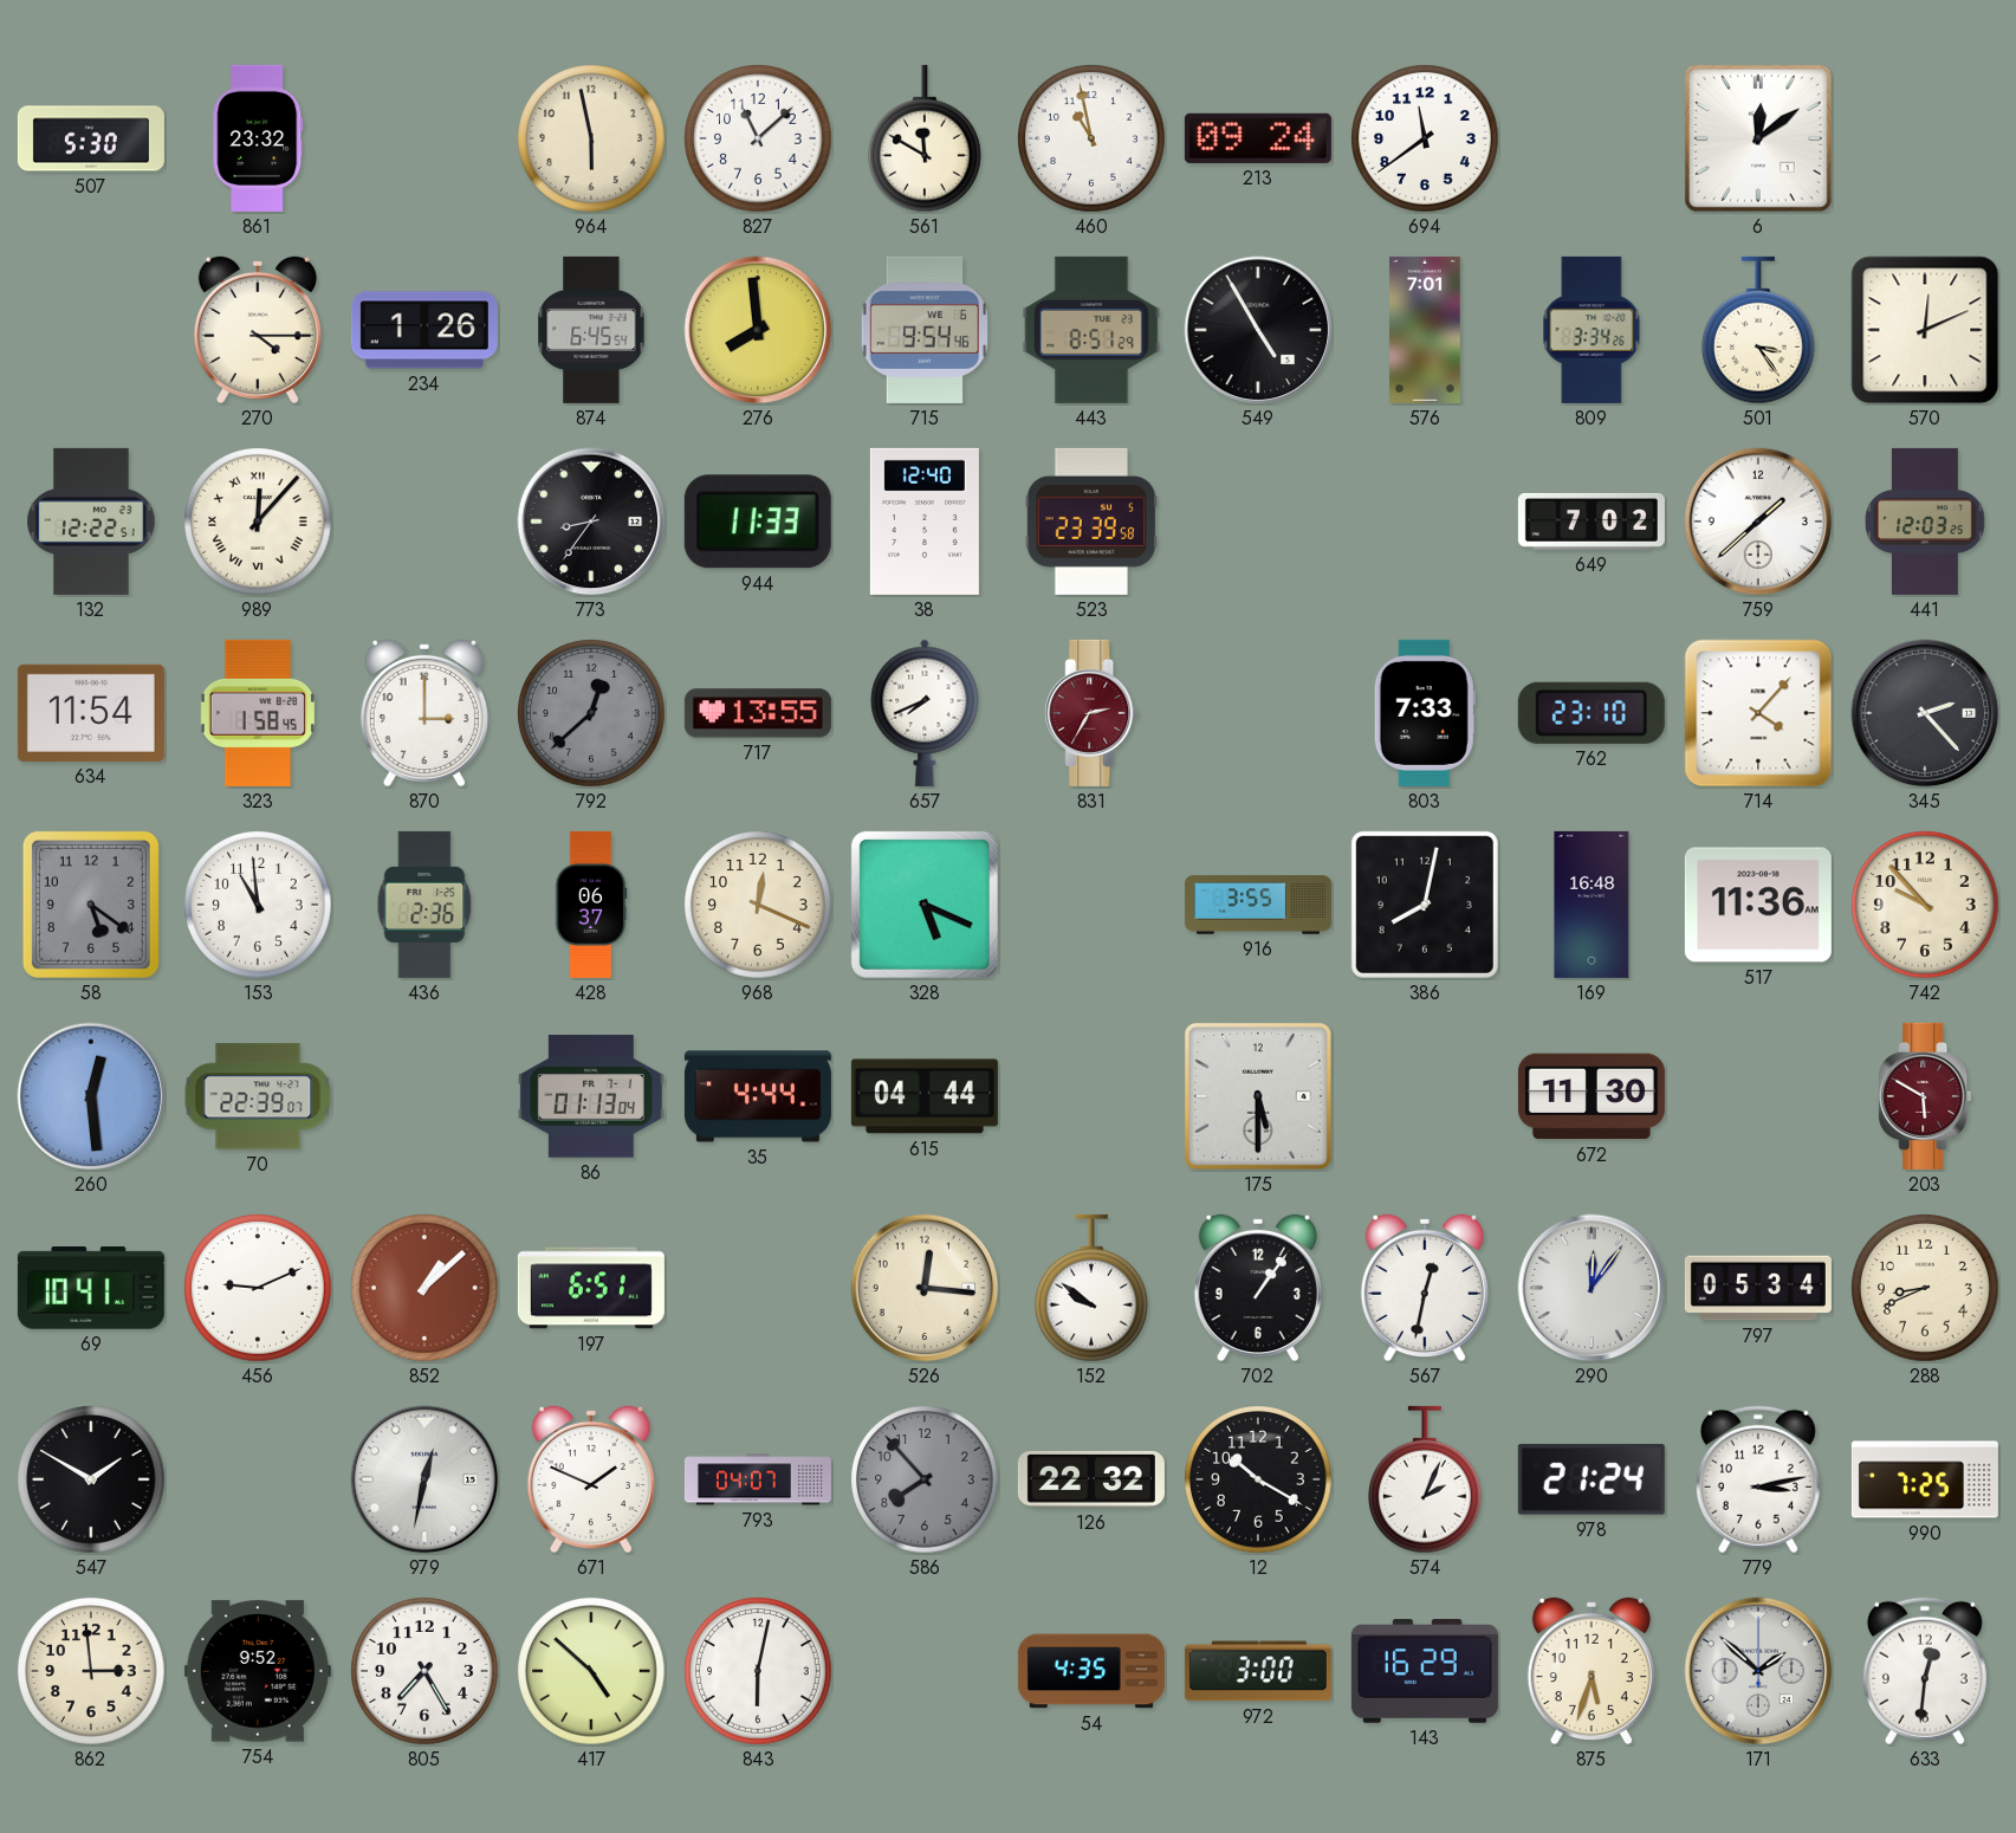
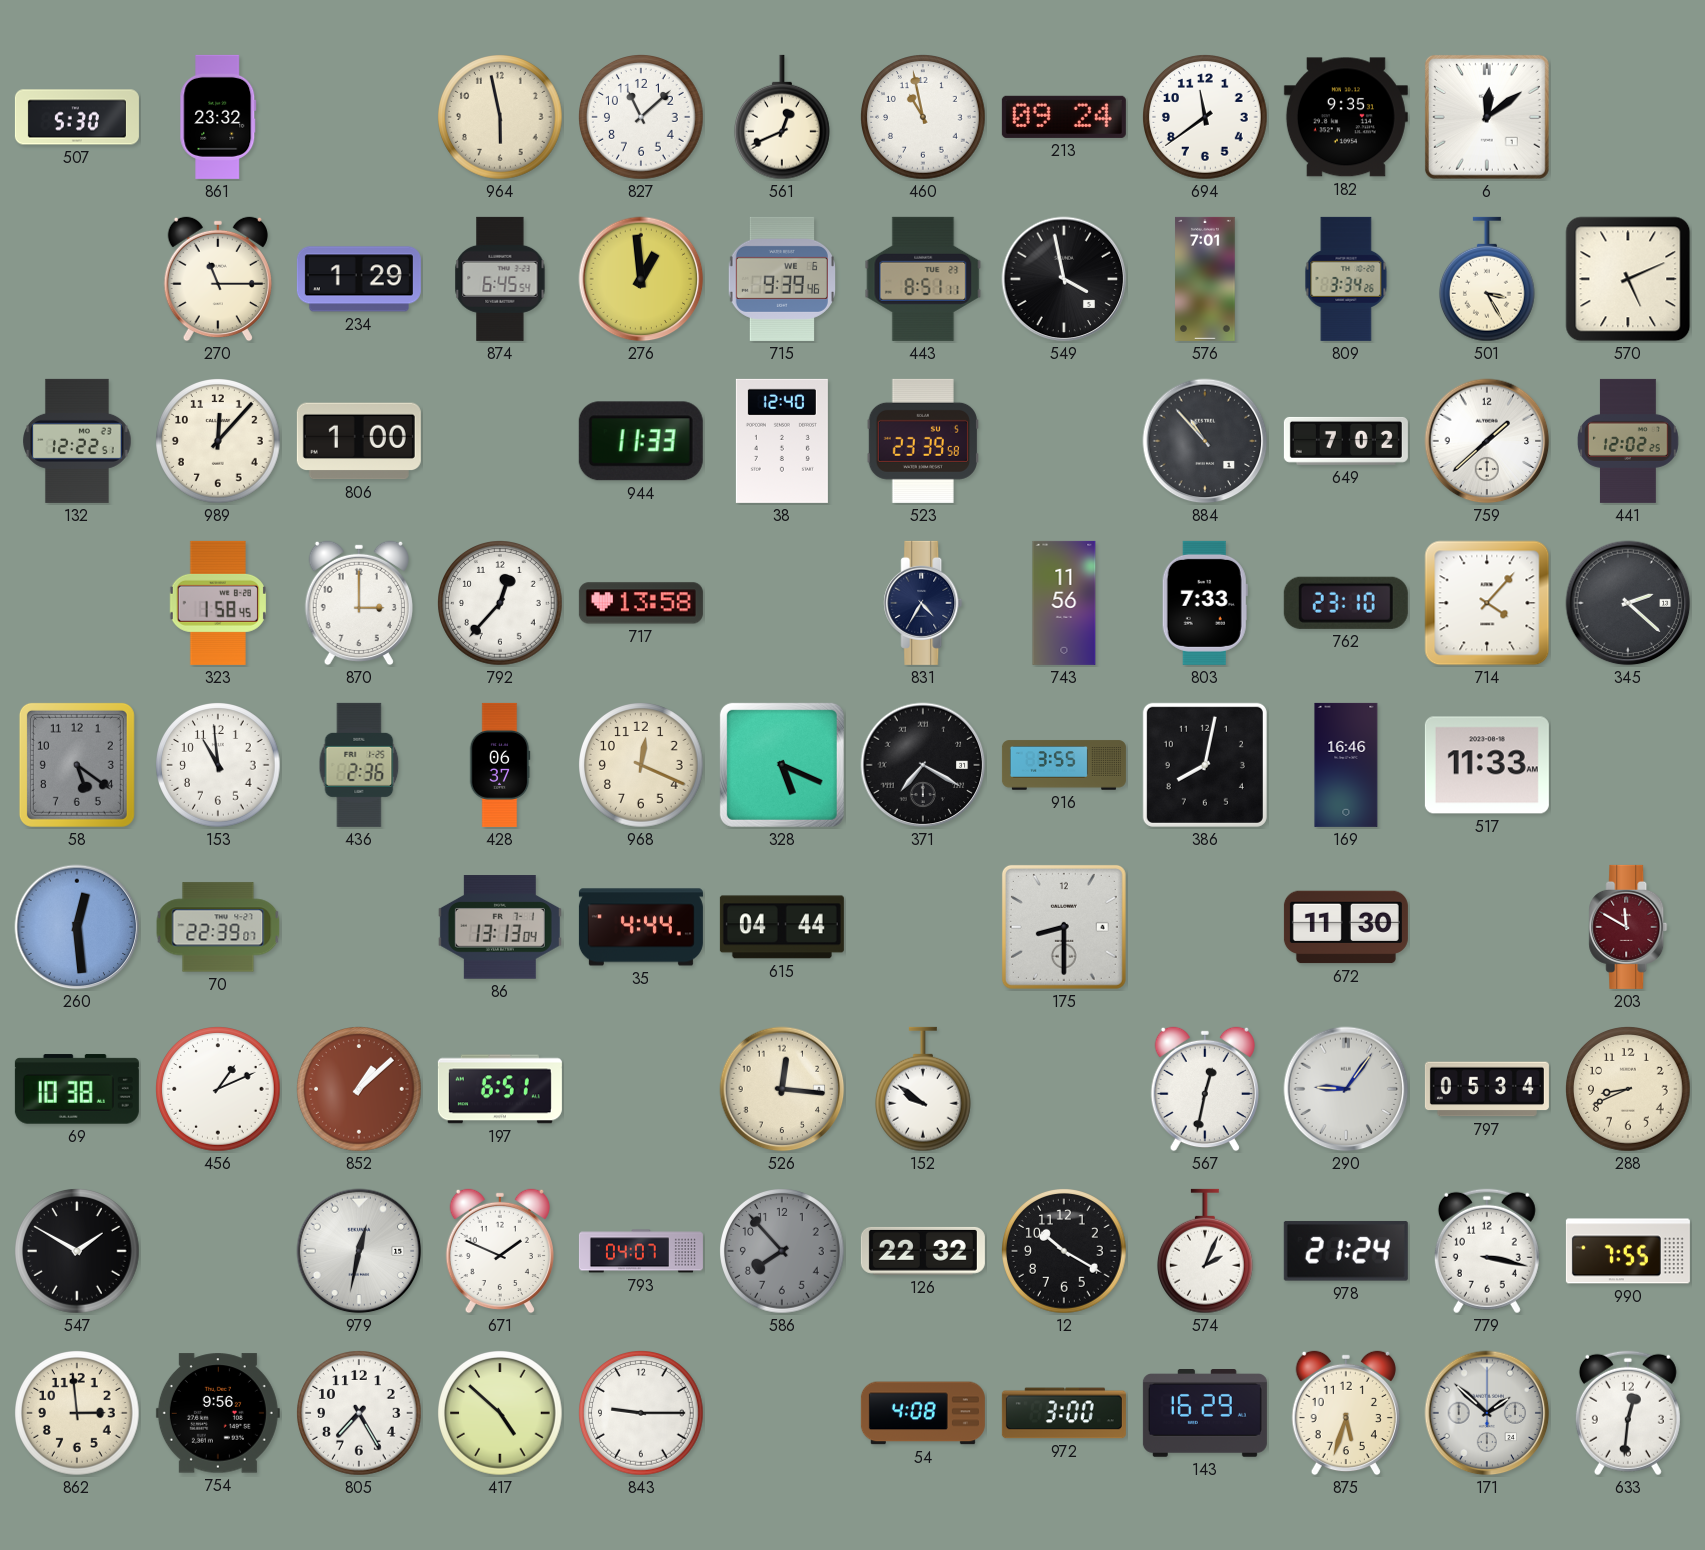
561: 11:50 -> 12:41
182: none -> 9:35
270: 4:15 -> 11:15
234: 1:26 -> 1:29
276: 7:59 -> 12:59
715: 9:54 -> 9:39
443: 8:51:29 -> 8:51:11
549: 4:55 -> 3:58
501: 3:24 -> 3:25
570: 12:11 -> 5:11
989 numerals: Roman -> Arabic
806: none -> 1:00
773: 8:36 -> none
884: none -> 10:53
441: 12:03 -> 12:02
634: 11:54 -> none
792: 12:38 -> 12:37
792 dial: grey -> white
717: 13:55 -> 13:58
657: 7:41 -> none
831: 2:35 -> 4:35
831 dial: burgundy -> navy
743: none -> 11:56
345: 2:23 -> 2:22
371: none -> 7:20
169: 16:48 -> 16:46
517: 11:36 -> 11:33
742: 9:53 -> none
86: 01:13 -> 13:13
175: 5:30 -> 8:30
203: 5:50 -> 11:50
69: 10:41 -> 10:38
456: 9:11 -> 1:11
702: 1:06 -> none
290: 12:06 -> 9:06
779: 3:13 -> 3:17
990: 7:25 -> 7:55
754: 9:52 -> 9:56
843: 6:02 -> 9:15
54: 4:35 -> 4:08
